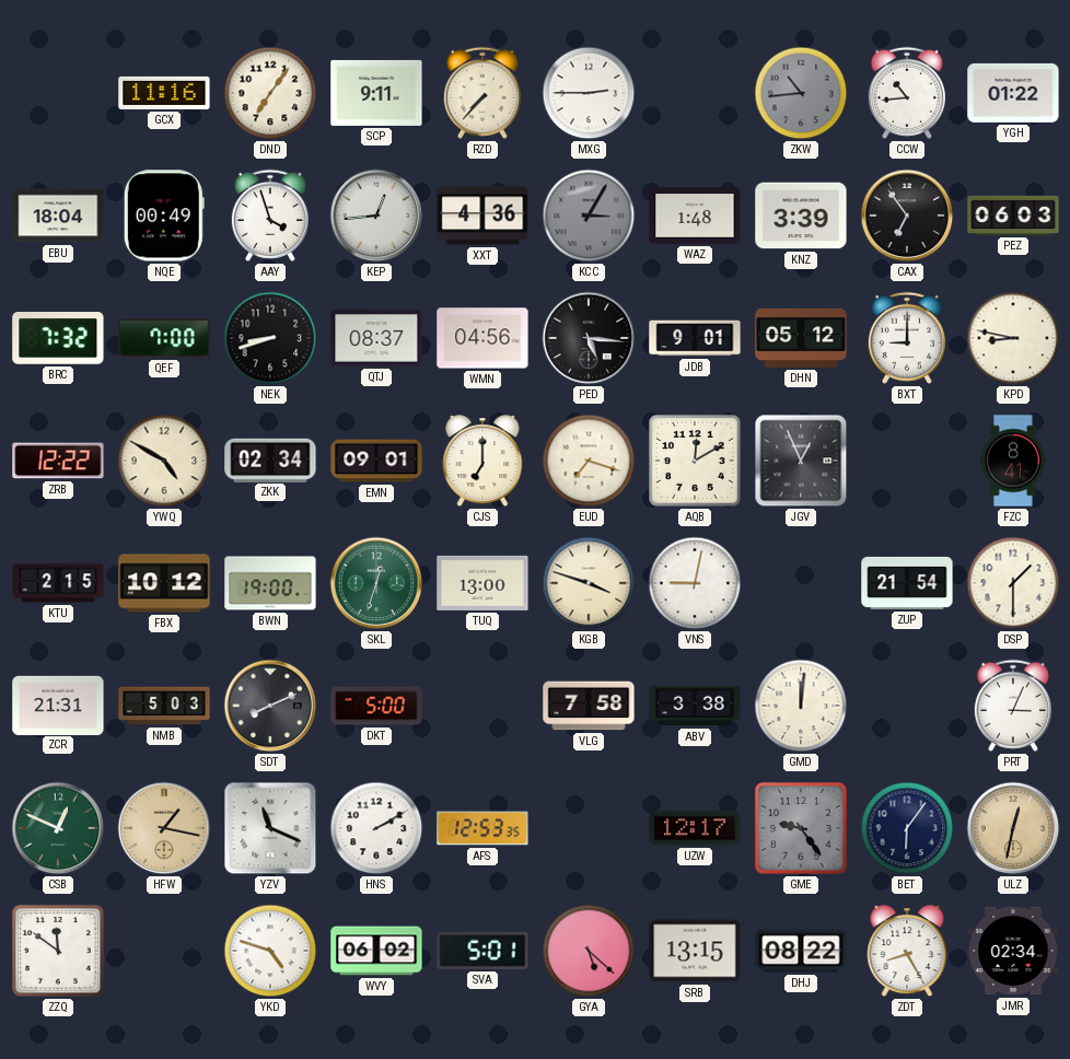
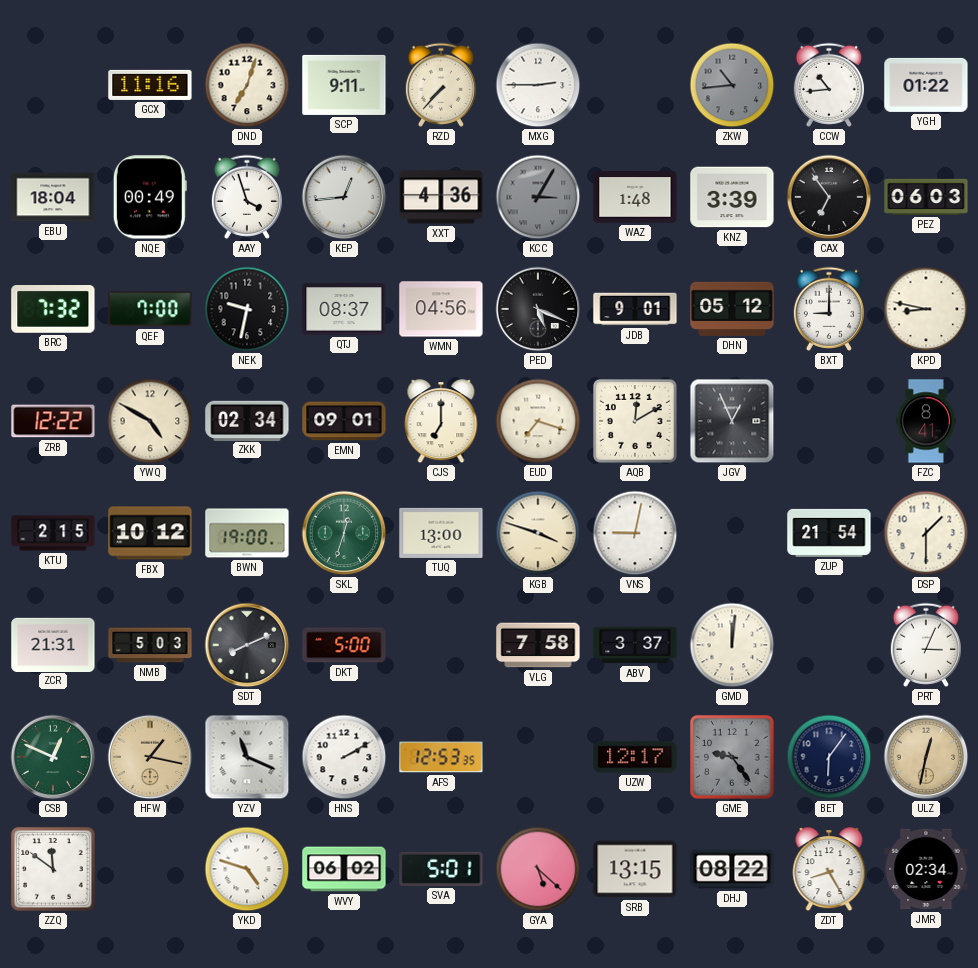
DND: 7:06 -> 7:03
NEK: 8:42 -> 9:32
PED: 5:16 -> 5:19
ABV: 3:38 -> 3:37
